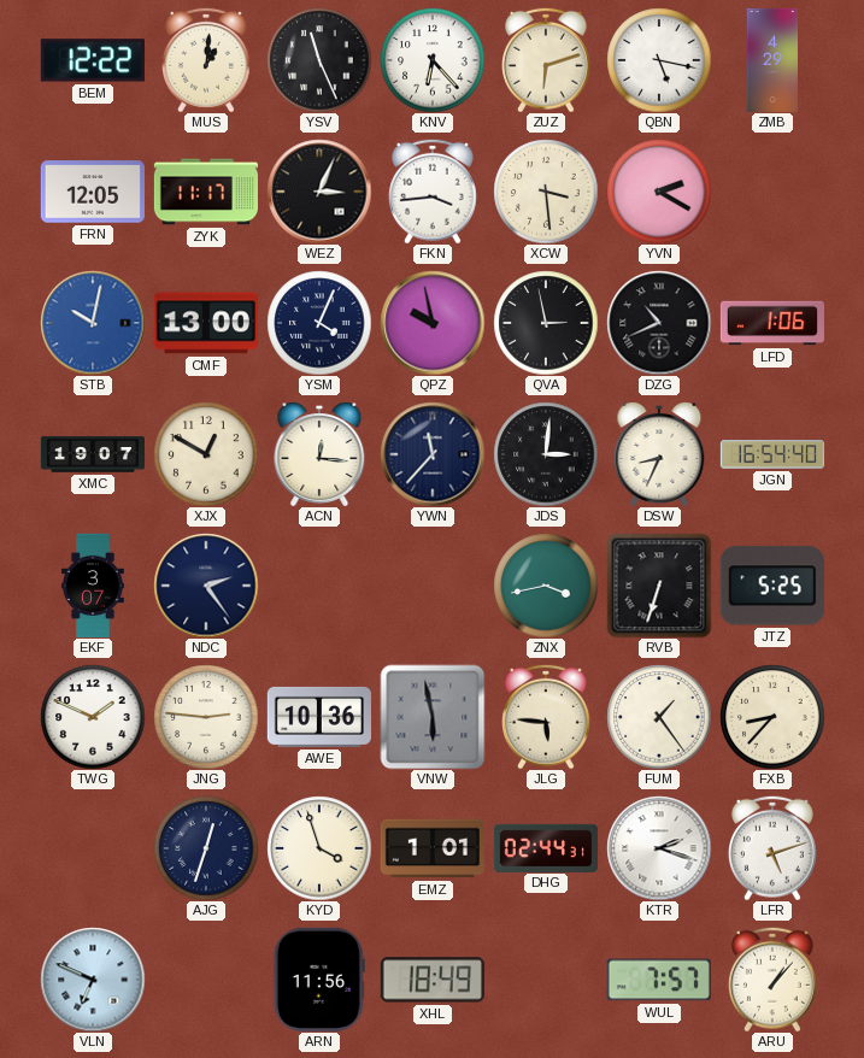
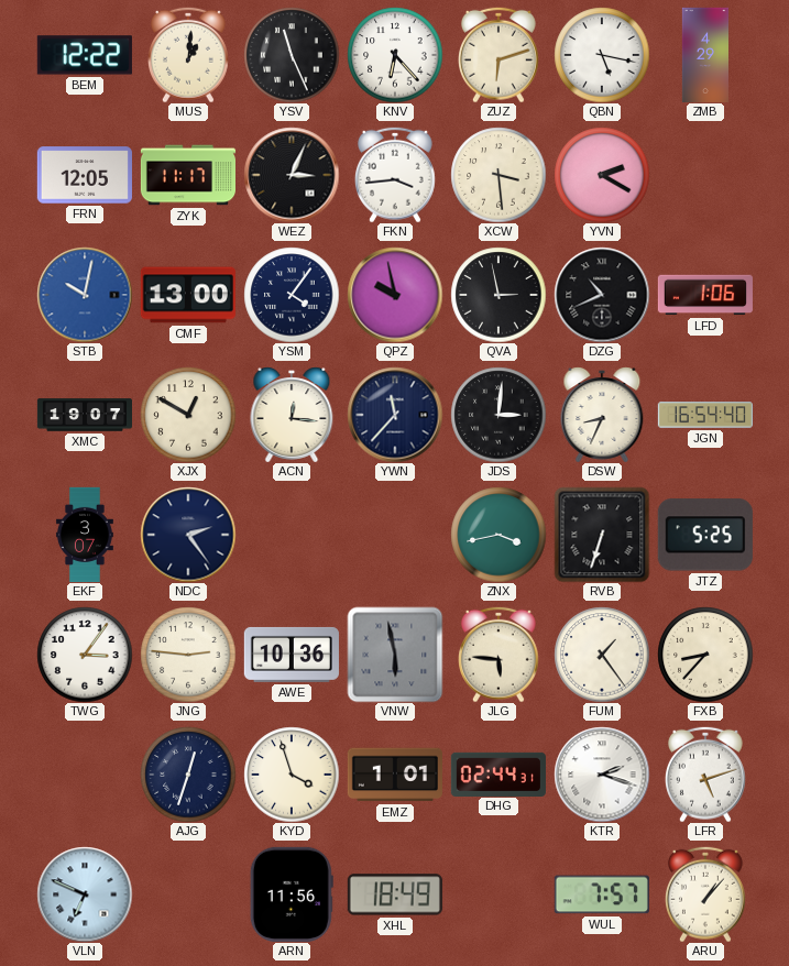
YSM: 4:04 -> 4:06
TWG: 1:49 -> 3:06
